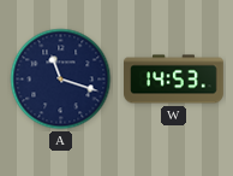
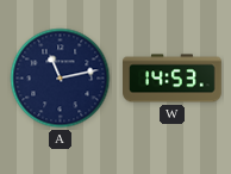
A: 11:18 -> 11:13
